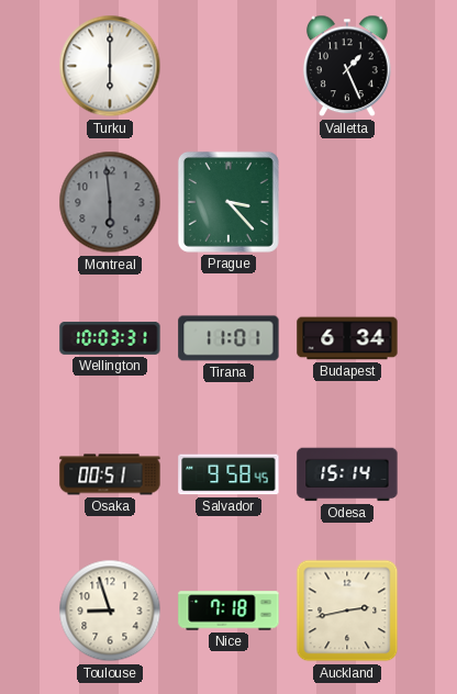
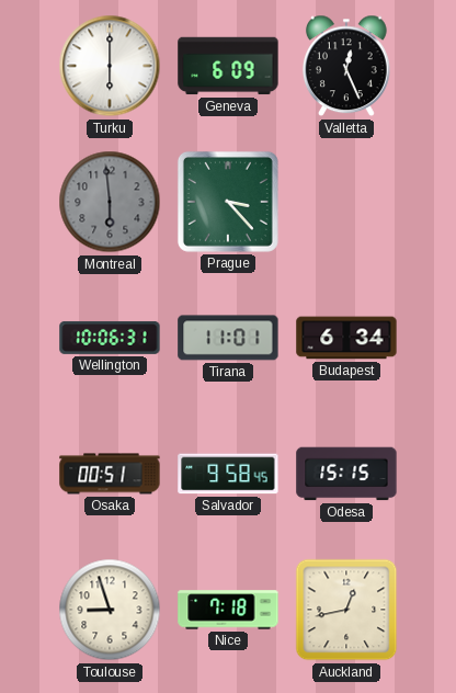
Geneva: none -> 6:09
Valletta: 1:26 -> 12:26
Wellington: 10:03 -> 10:06
Odesa: 15:14 -> 15:15
Auckland: 2:43 -> 12:43
